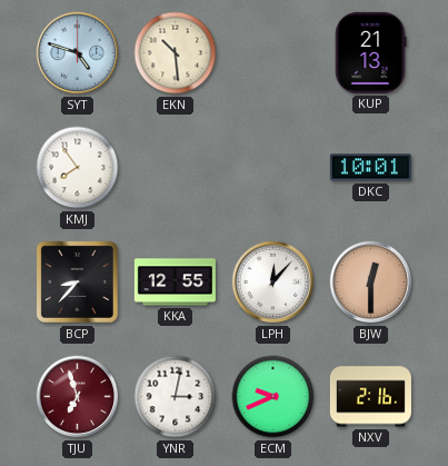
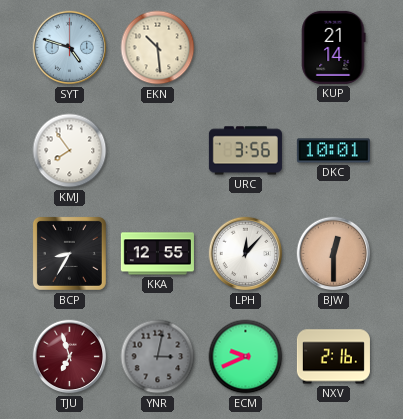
KUP: 21:13 -> 21:14
URC: none -> 3:56
BCP: 8:37 -> 8:35
YNR dial: white -> grey
